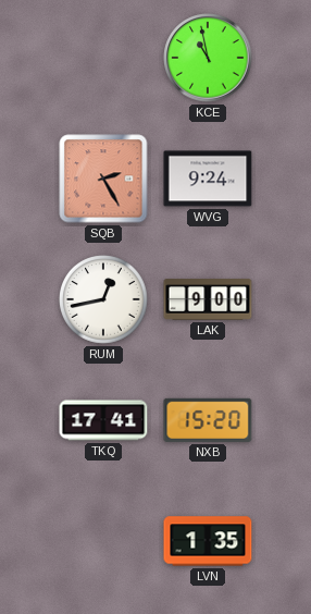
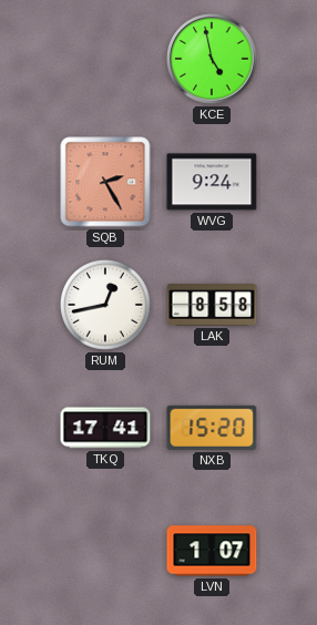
KCE: 10:58 -> 4:58
LAK: 9:00 -> 8:58
LVN: 1:35 -> 1:07
